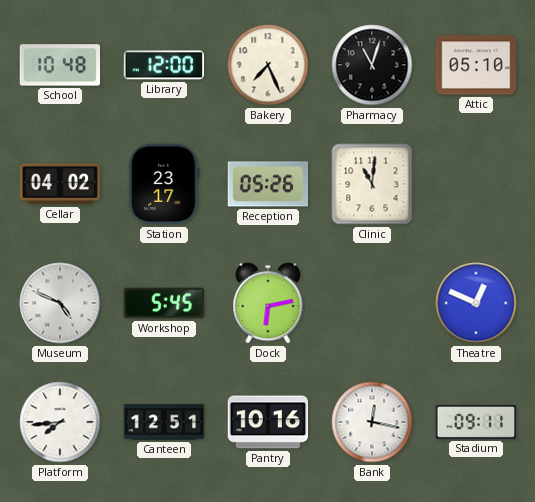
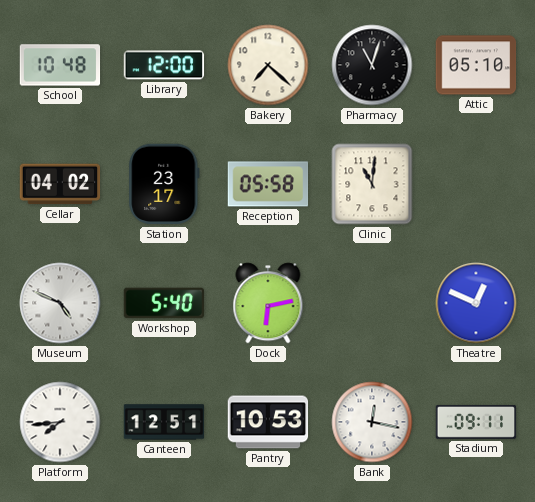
Bakery: 7:26 -> 7:22
Reception: 05:26 -> 05:58
Workshop: 5:45 -> 5:40
Pantry: 10:16 -> 10:53
